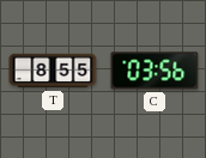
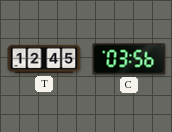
T: 8:55 -> 12:45
